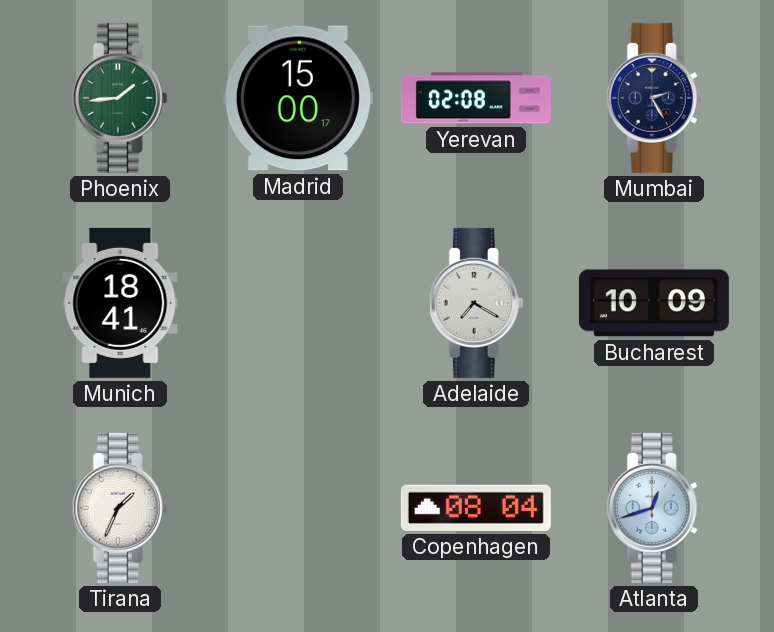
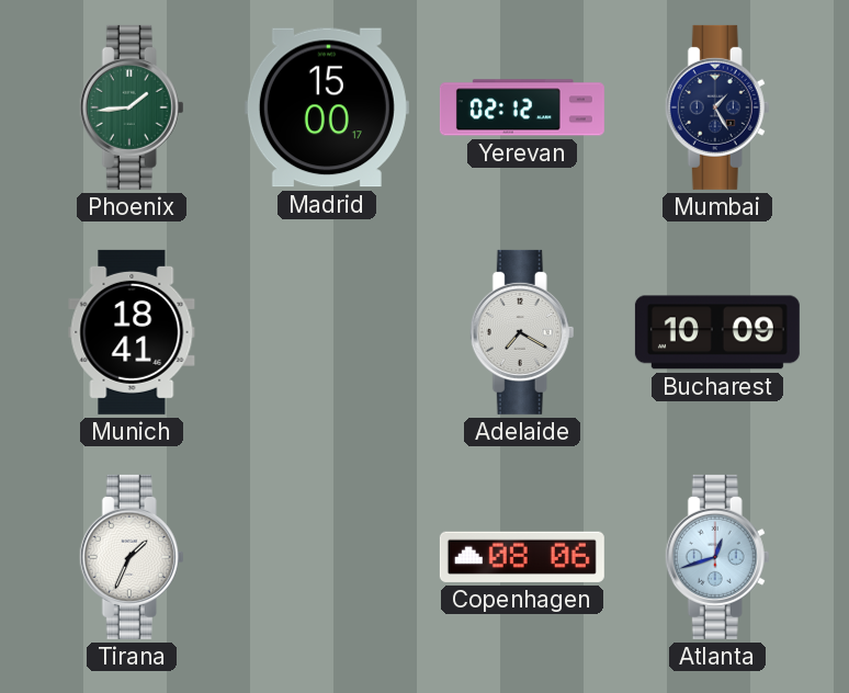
Yerevan: 02:08 -> 02:12
Mumbai: 2:25 -> 1:25
Copenhagen: 08:04 -> 08:06
